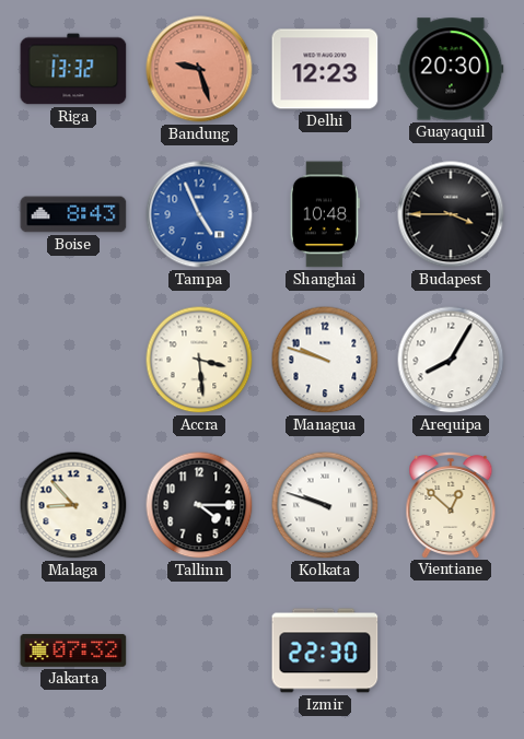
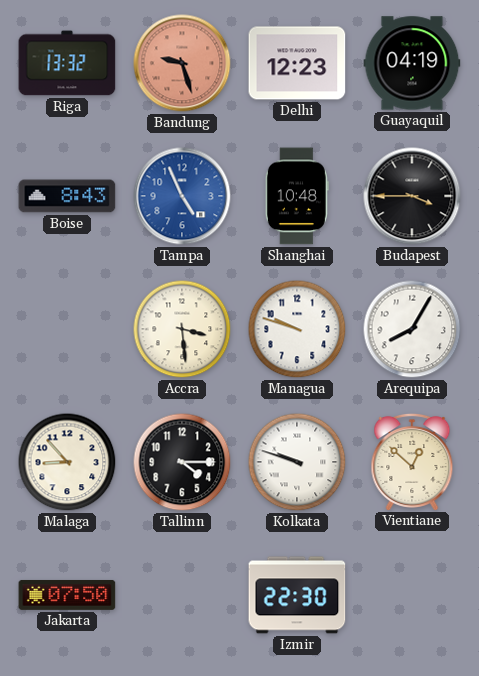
Guayaquil: 20:30 -> 04:19
Jakarta: 07:32 -> 07:50
